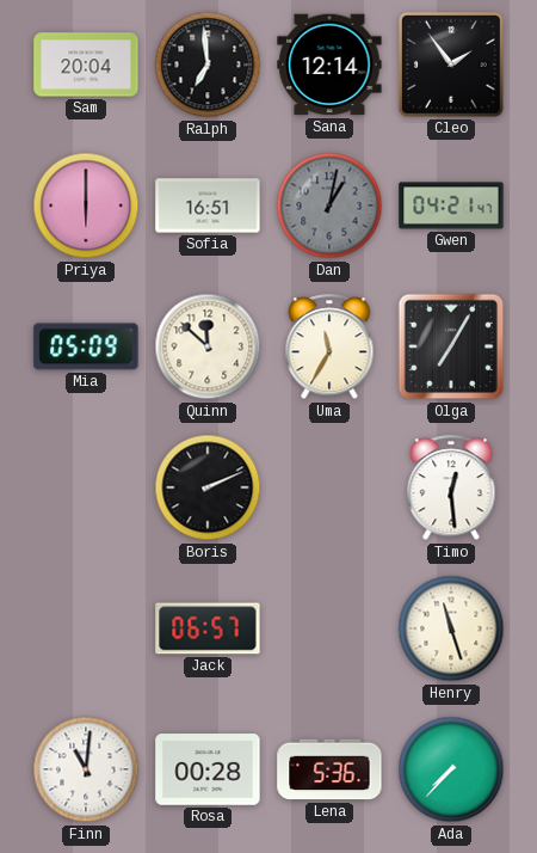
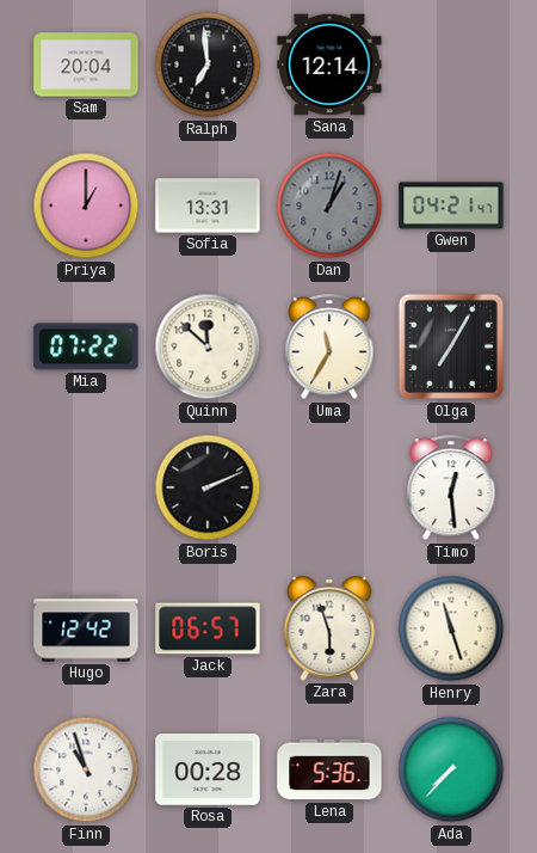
Cleo: 1:54 -> none
Priya: 6:00 -> 1:00
Sofia: 16:51 -> 13:31
Dan: 1:02 -> 1:03
Mia: 05:09 -> 07:22
Hugo: none -> 12:42
Zara: none -> 5:57
Finn: 11:01 -> 10:57
